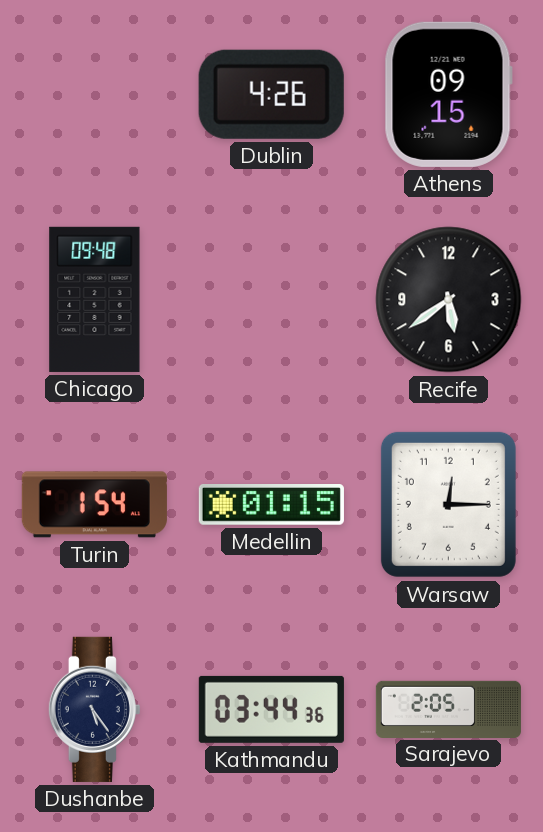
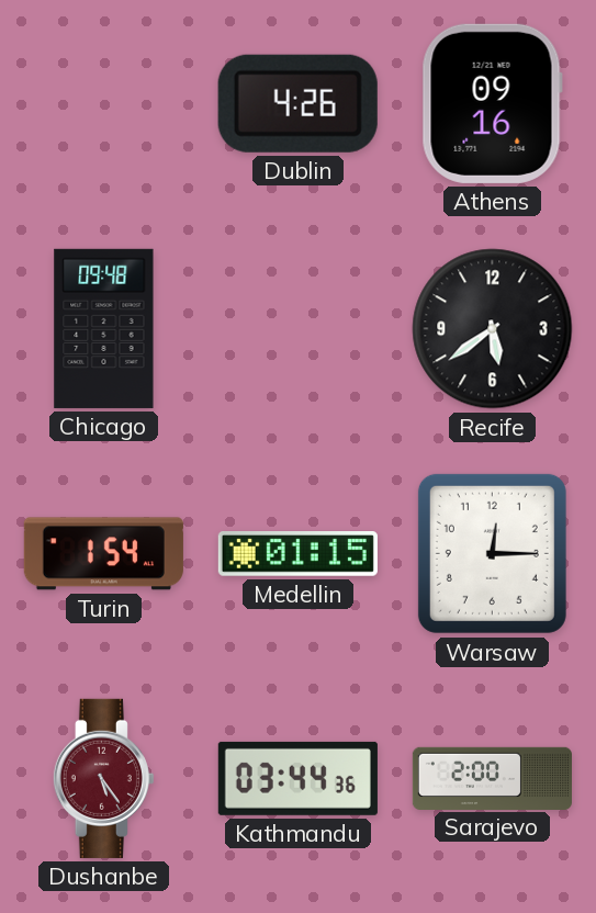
Athens: 09:15 -> 09:16
Dushanbe dial: navy -> burgundy
Sarajevo: 2:05 -> 2:00
